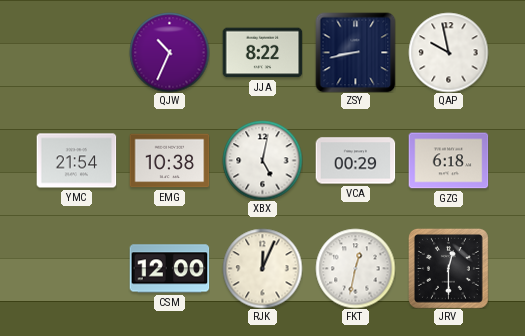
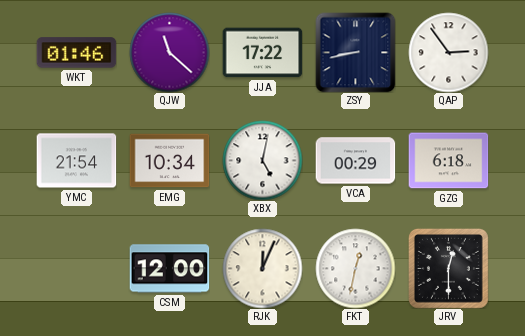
WKT: none -> 01:46
QJW: 10:34 -> 11:22
JJA: 8:22 -> 17:22
QAP: 9:58 -> 2:54
EMG: 10:38 -> 10:34
